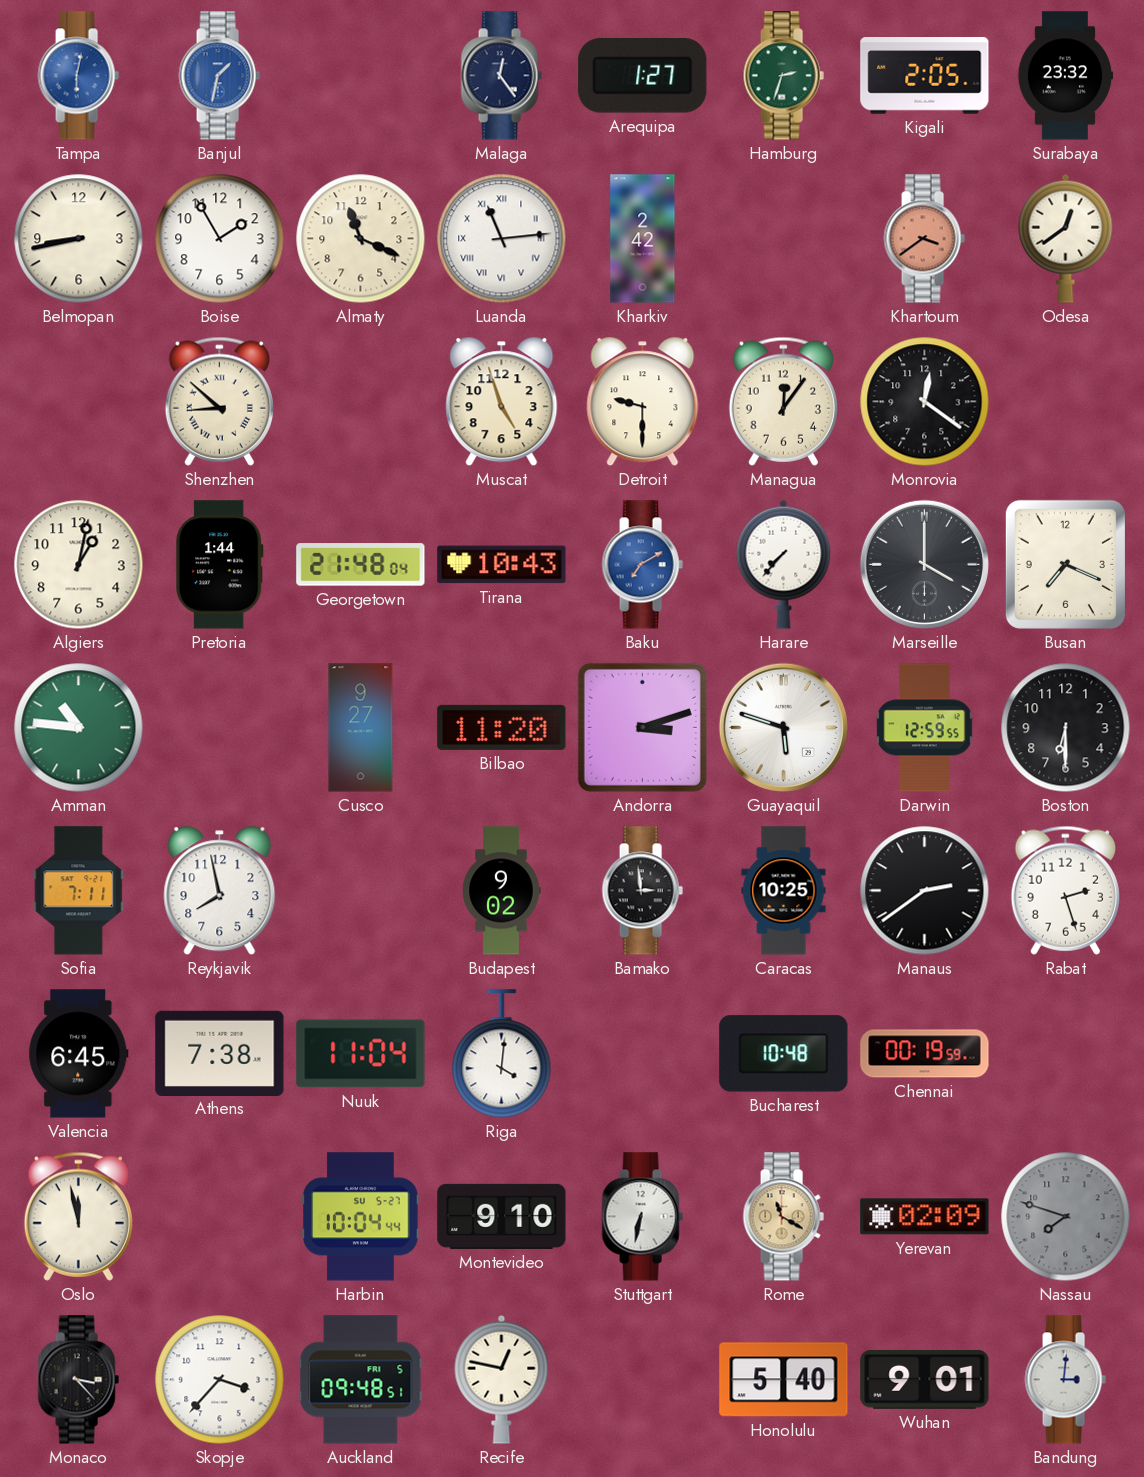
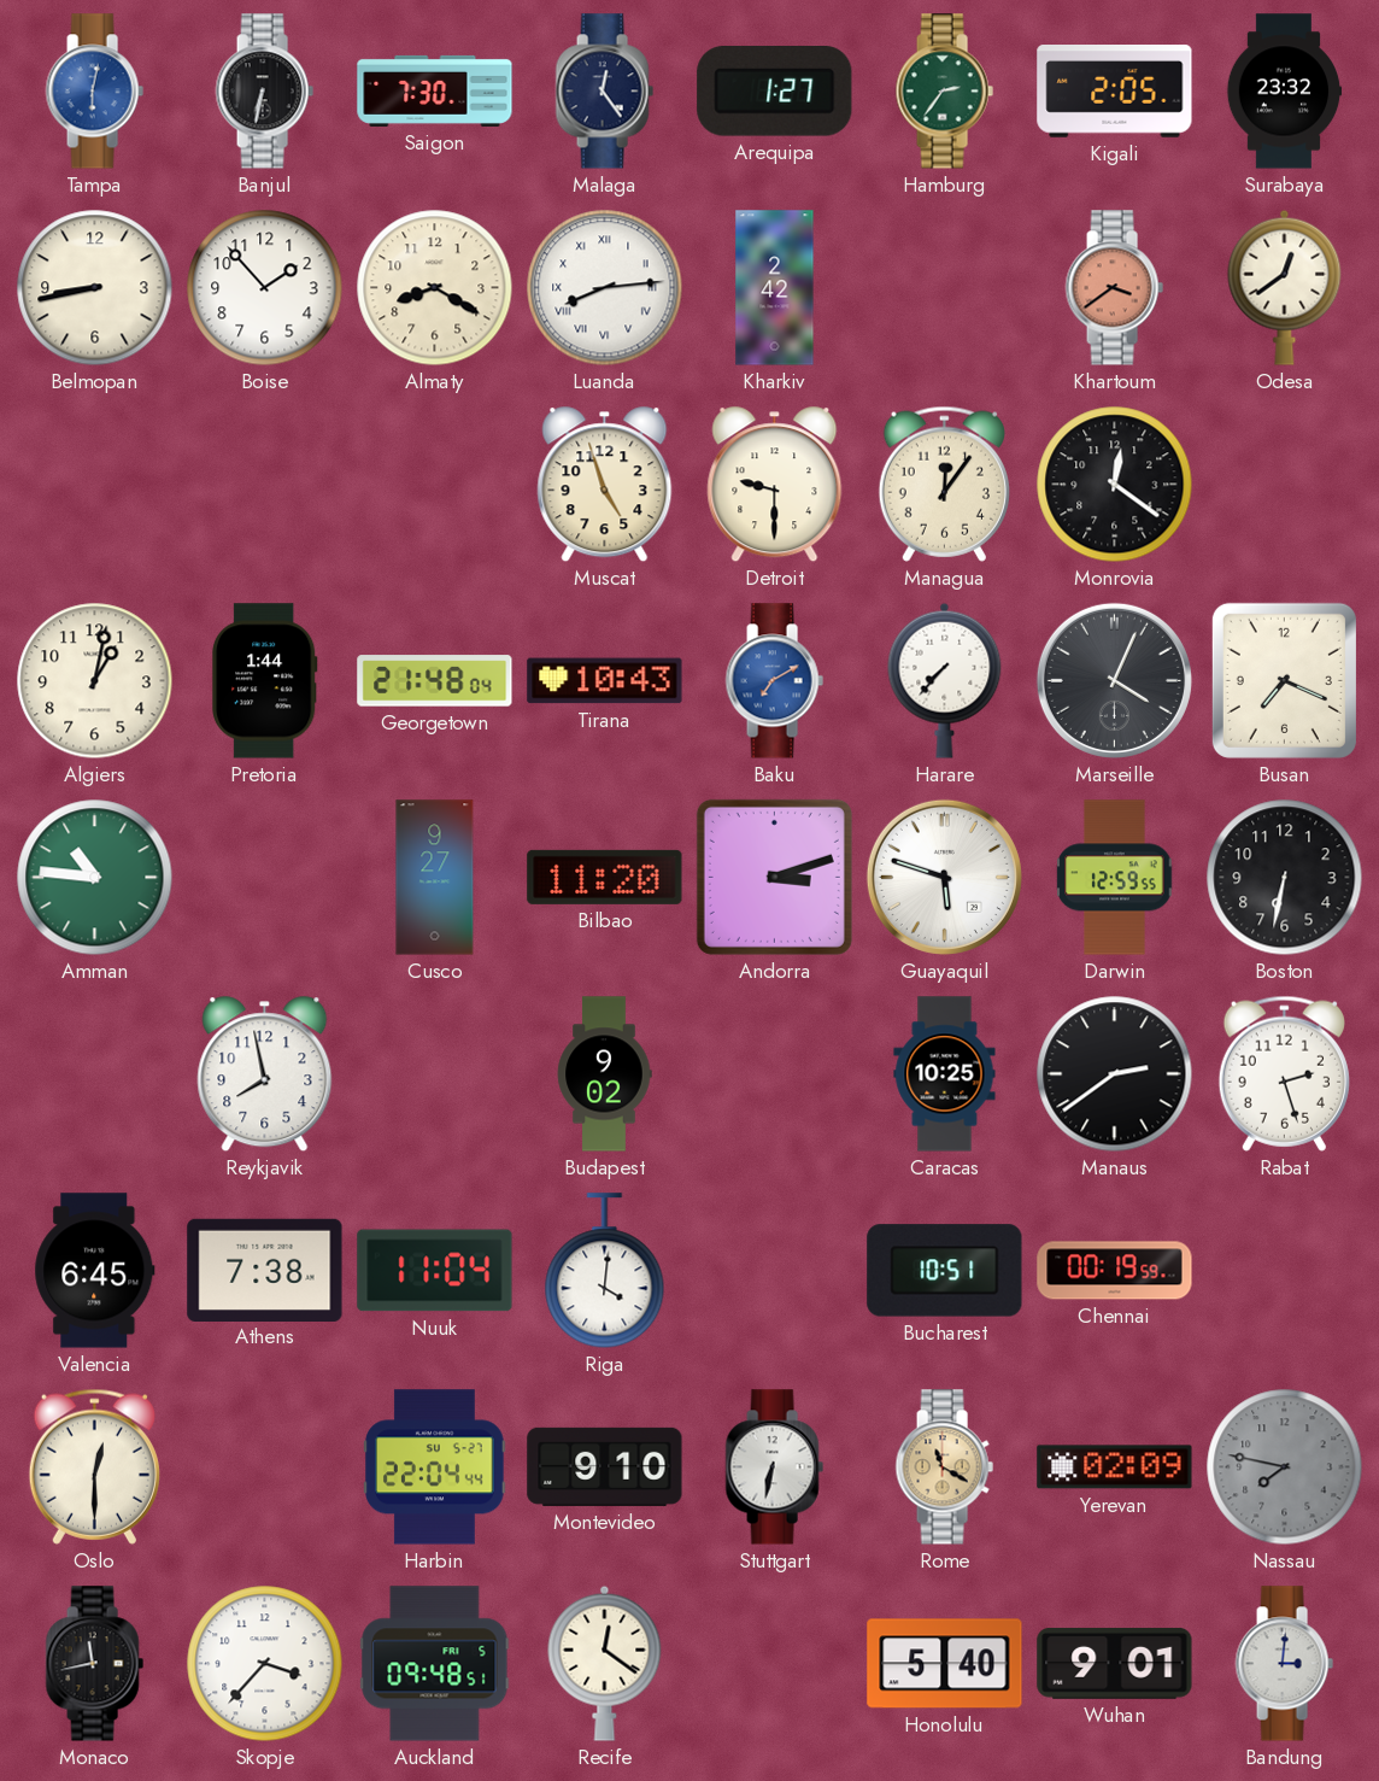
Banjul: 1:32 -> 6:32
Banjul dial: blue -> black
Saigon: none -> 7:30
Hamburg: 2:33 -> 2:36
Boise: 1:55 -> 1:53
Almaty: 11:19 -> 8:20
Luanda: 11:14 -> 8:14
Shenzhen: 8:52 -> none
Marseille: 4:00 -> 4:04
Boston: 6:30 -> 6:32
Sofia: 7:11 -> none
Bamako: 2:59 -> none
Bucharest: 10:48 -> 10:51
Oslo: 11:58 -> 12:30
Harbin: 10:04 -> 22:04
Nassau: 7:48 -> 7:47
Monaco: 3:23 -> 11:43
Recife: 12:47 -> 12:21
